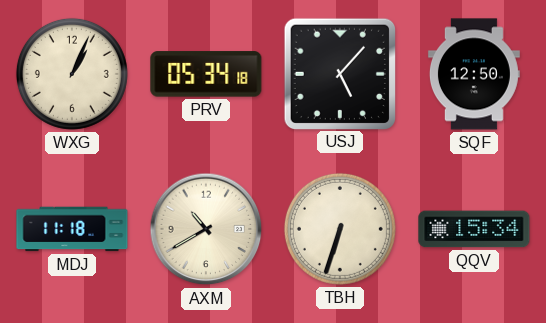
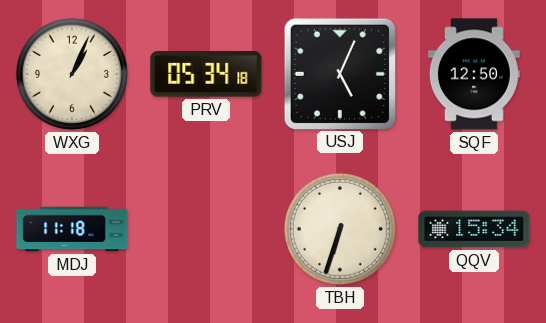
USJ: 5:07 -> 5:04
AXM: 10:40 -> none
